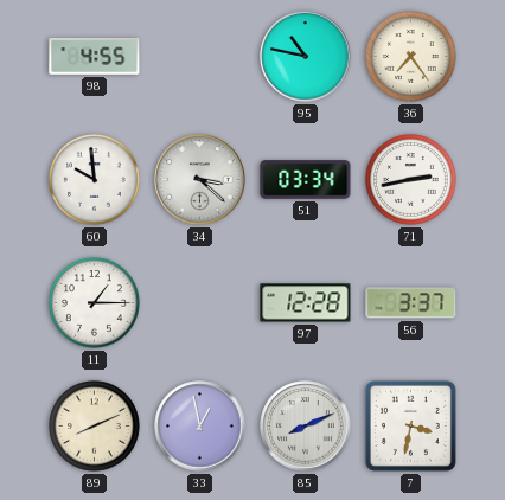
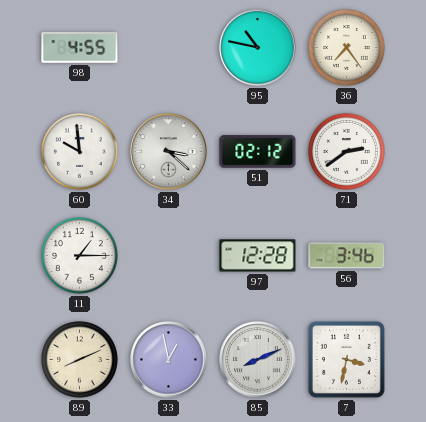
51: 03:34 -> 02:12
71: 2:43 -> 2:39
56: 3:37 -> 3:46
